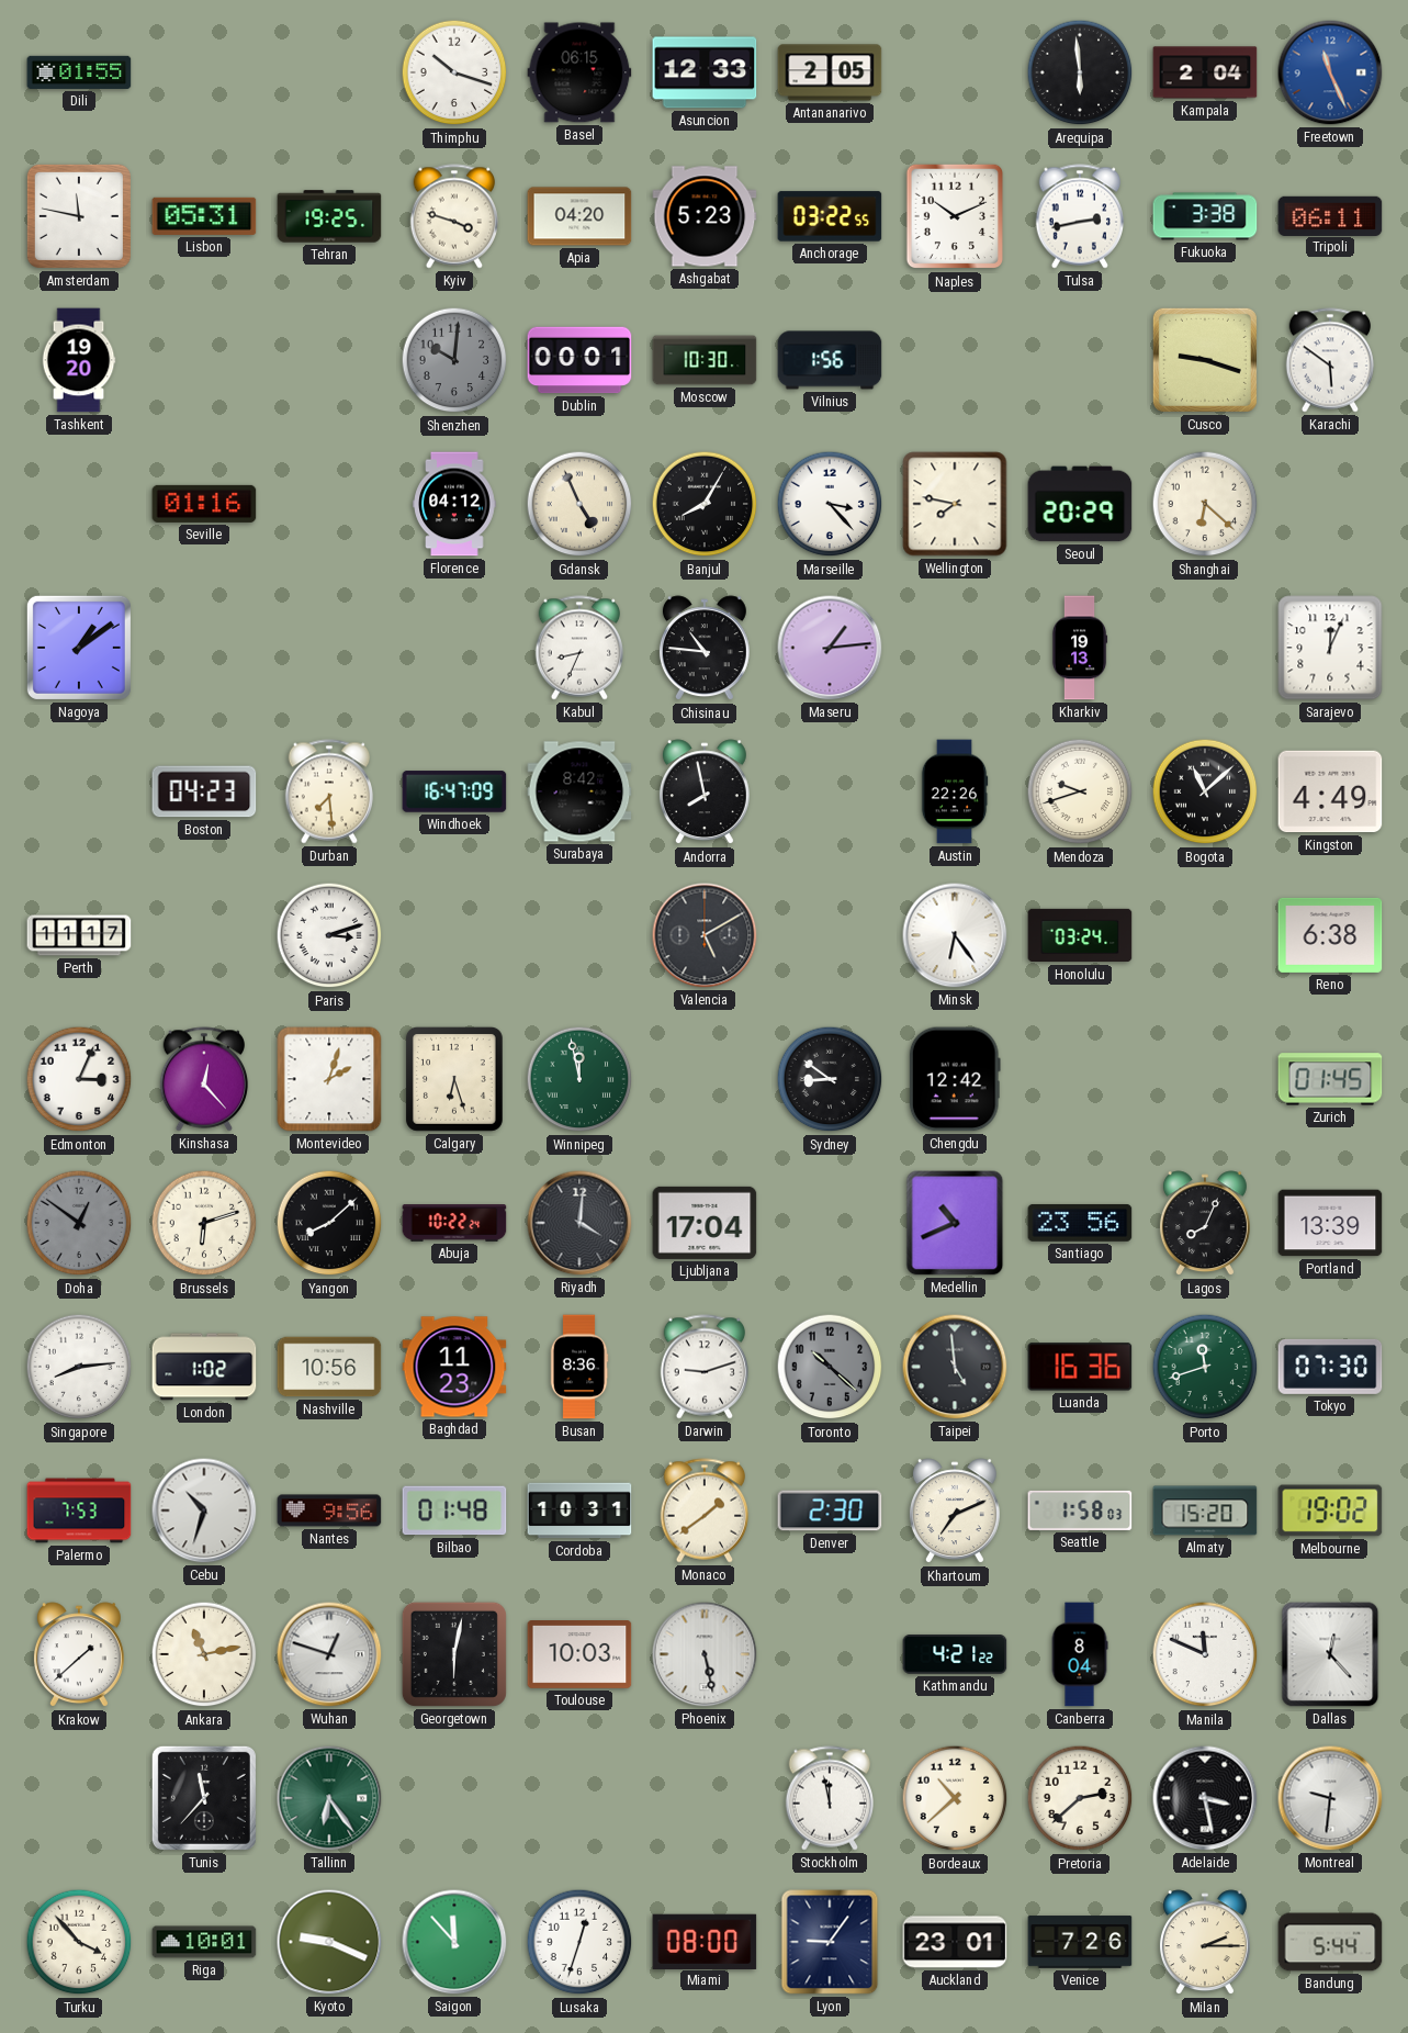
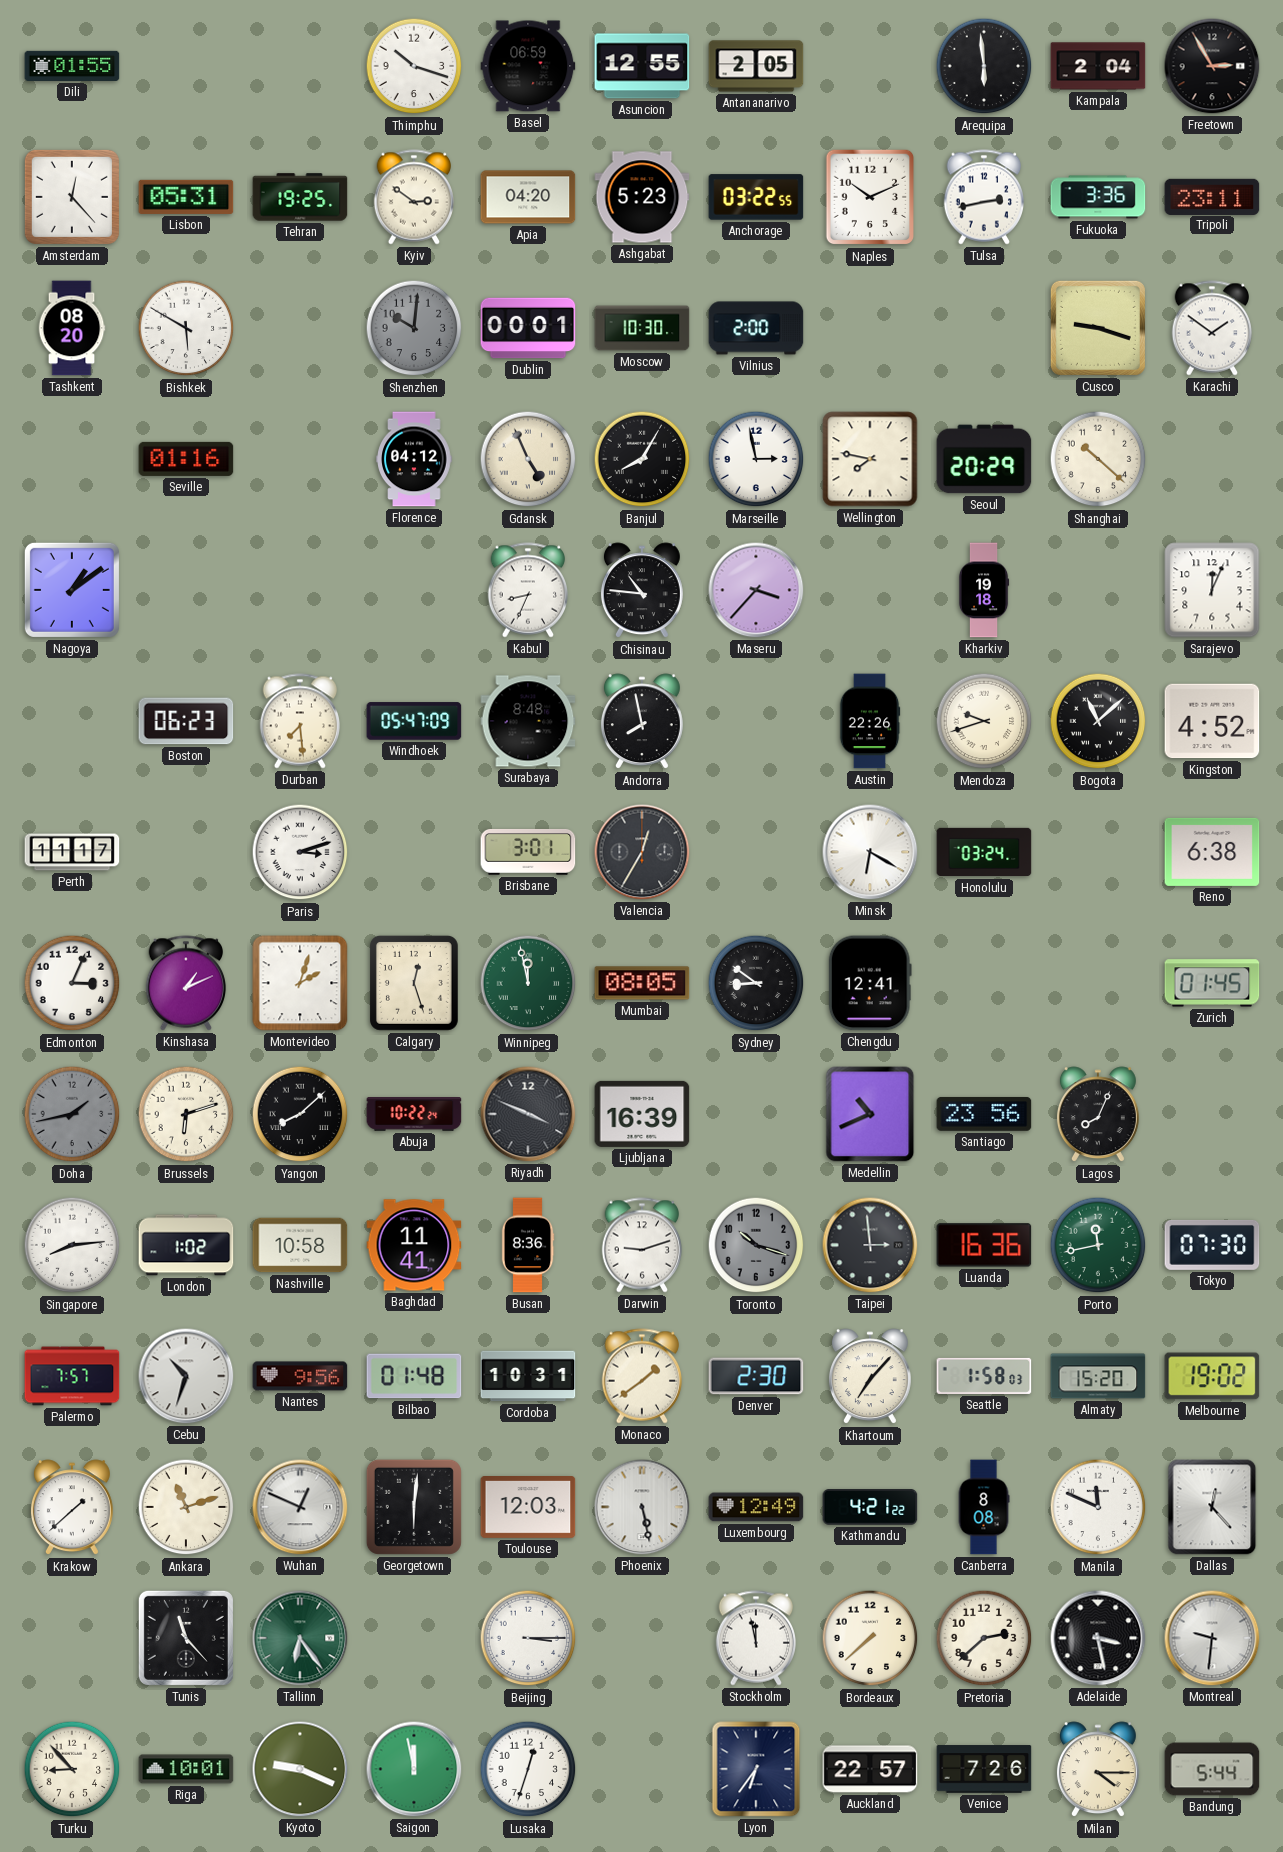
Basel: 06:15 -> 06:59
Asuncion: 12:33 -> 12:55
Freetown: 11:26 -> 2:55
Freetown dial: blue -> black
Amsterdam: 11:47 -> 12:23
Kyiv: 3:48 -> 2:51
Fukuoka: 3:38 -> 3:36
Tripoli: 06:11 -> 23:11
Tashkent: 19:20 -> 08:20
Bishkek: none -> 5:50
Vilnius: 1:56 -> 2:00
Karachi: 5:51 -> 1:51
Marseille: 3:23 -> 2:58
Shanghai: 6:22 -> 10:22
Maseru: 1:14 -> 3:37
Kharkiv: 19:13 -> 19:18
Boston: 04:23 -> 06:23
Windhoek: 16:47 -> 05:47
Surabaya: 8:42 -> 8:48
Kingston: 4:49 -> 4:52
Brisbane: none -> 3:01
Valencia: 5:10 -> 12:35
Minsk: 6:24 -> 6:20
Kinshasa: 12:23 -> 1:11
Calgary: 6:27 -> 12:27
Mumbai: none -> 08:05
Chengdu: 12:42 -> 12:41
Doha: 12:51 -> 1:43
Riyadh: 4:01 -> 3:49
Ljubljana: 17:04 -> 16:39
Portland: 13:39 -> none
Nashville: 10:56 -> 10:58
Baghdad: 11:23 -> 11:41
Toronto: 10:22 -> 10:18
Taipei: 4:59 -> 2:59
Porto: 11:42 -> 11:43
Palermo: 7:53 -> 7:57
Khartoum: 7:11 -> 7:07
Ankara: 11:13 -> 11:12
Wuhan: 12:48 -> 12:49
Georgetown: 6:02 -> 6:01
Toulouse: 10:03 -> 12:03
Luxembourg: none -> 12:49
Canberra: 8:04 -> 8:08
Tunis: 11:37 -> 11:23
Beijing: none -> 3:15
Bordeaux: 10:38 -> 7:38
Turku: 3:53 -> 8:53
Saigon: 11:53 -> 11:58
Miami: 08:00 -> none
Lyon: 9:06 -> 6:36
Auckland: 23:01 -> 22:57
Milan: 2:15 -> 4:15
